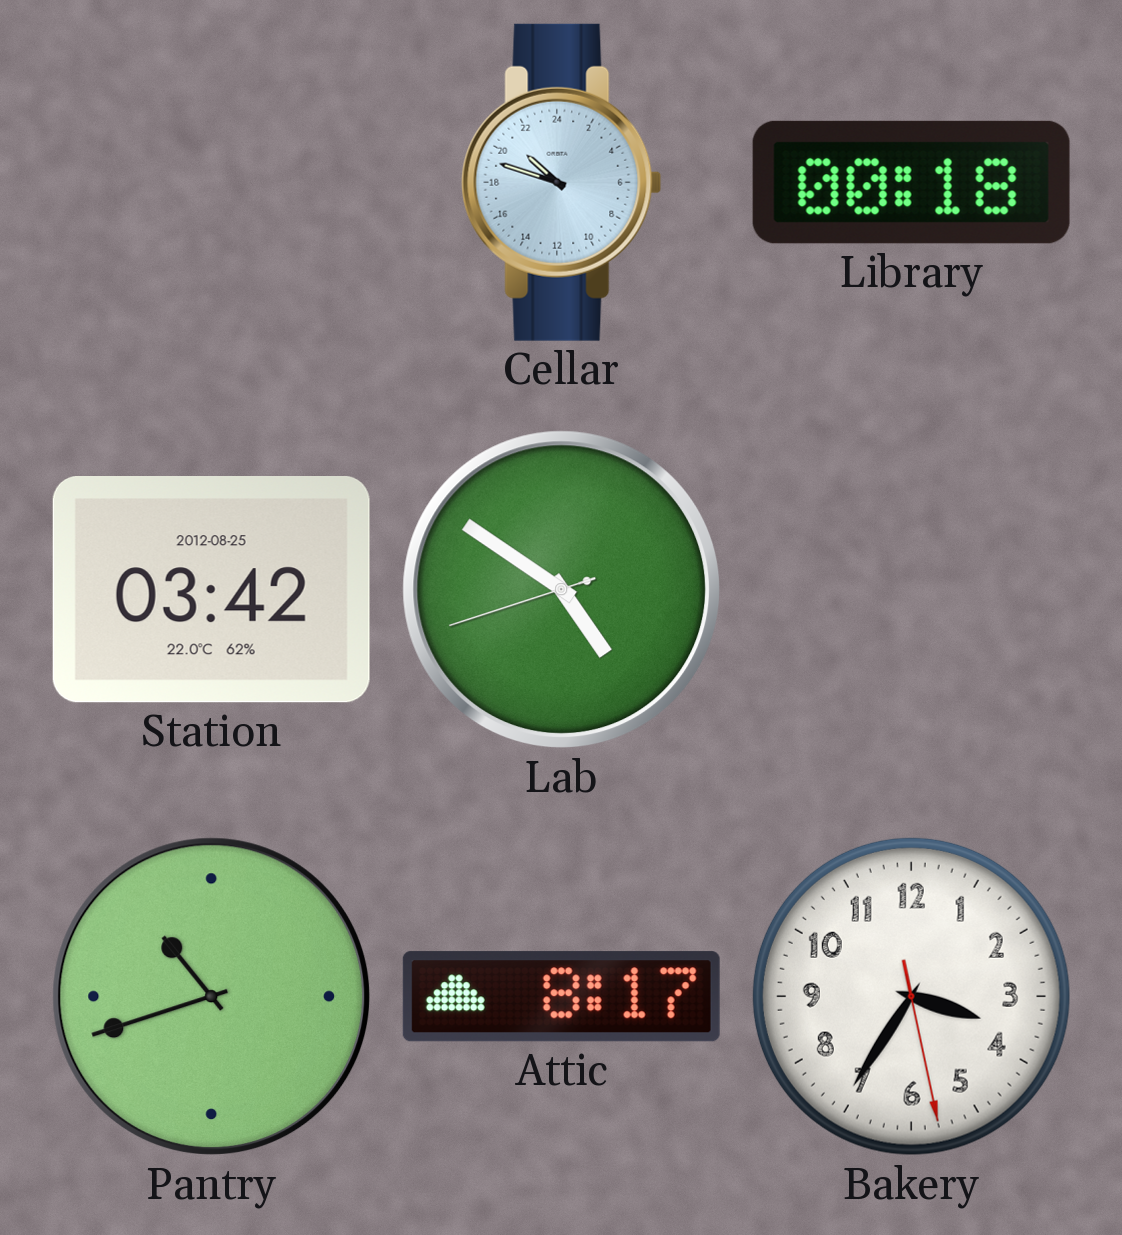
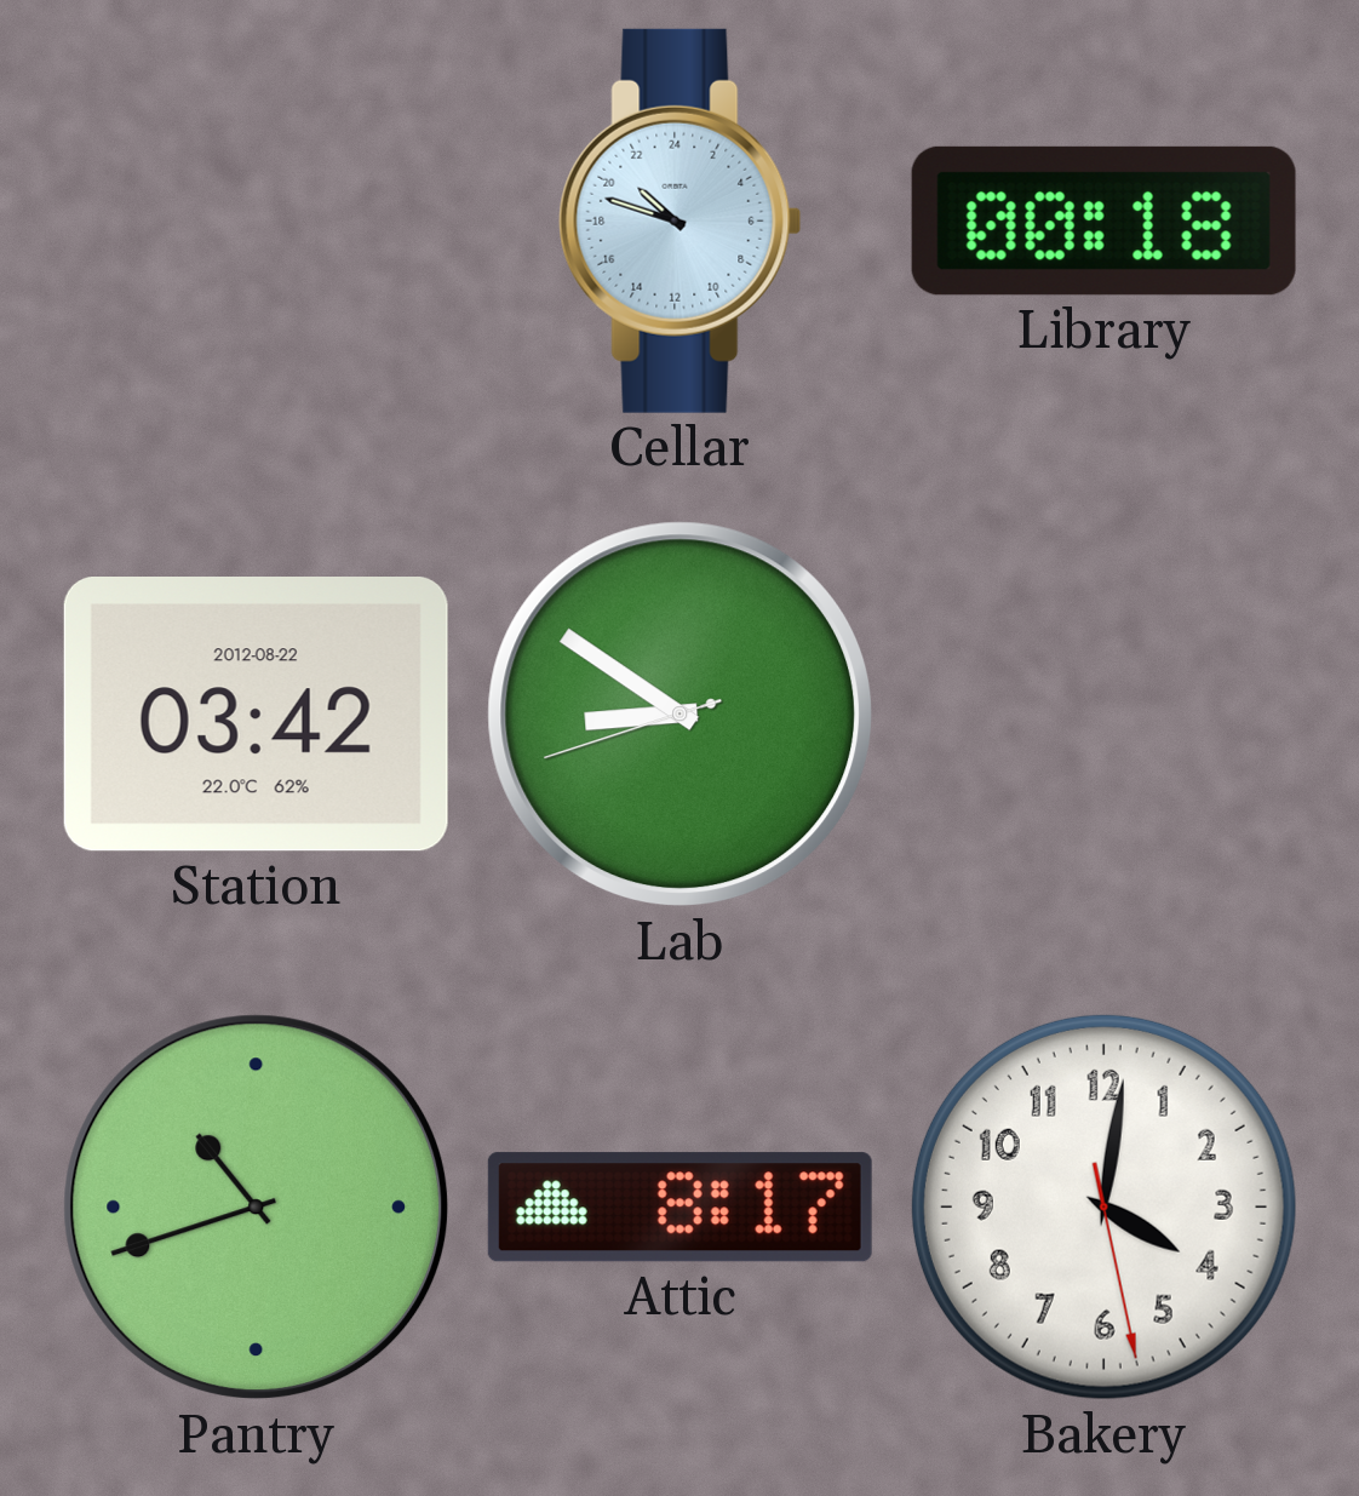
Station date: 2012-08-25 -> 2012-08-22
Lab: 4:50 -> 8:50
Bakery: 3:35 -> 4:01
